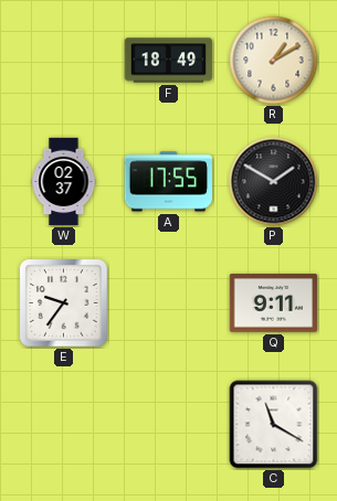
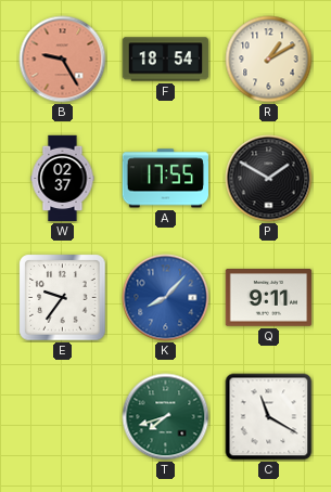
B: none -> 9:25
F: 18:49 -> 18:54
K: none -> 8:07
T: none -> 7:42
